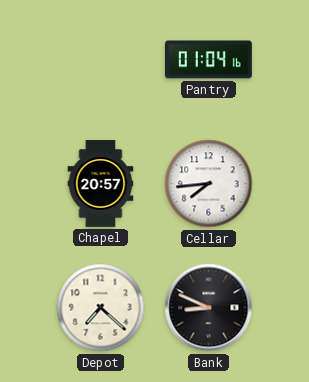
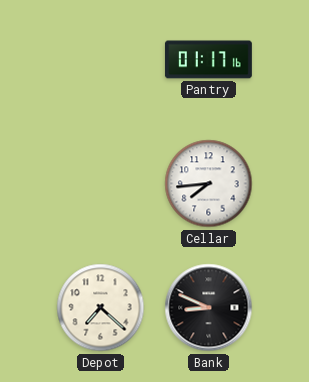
Pantry: 01:04 -> 01:17
Chapel: 20:57 -> none
